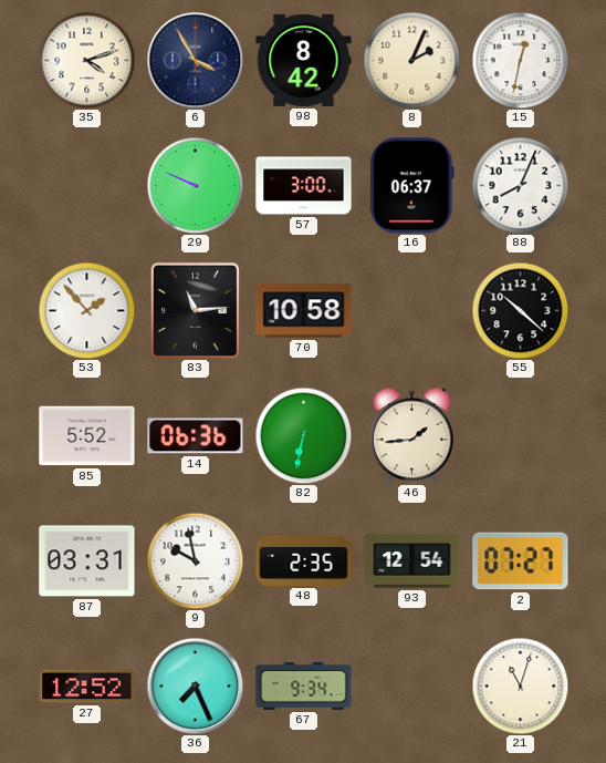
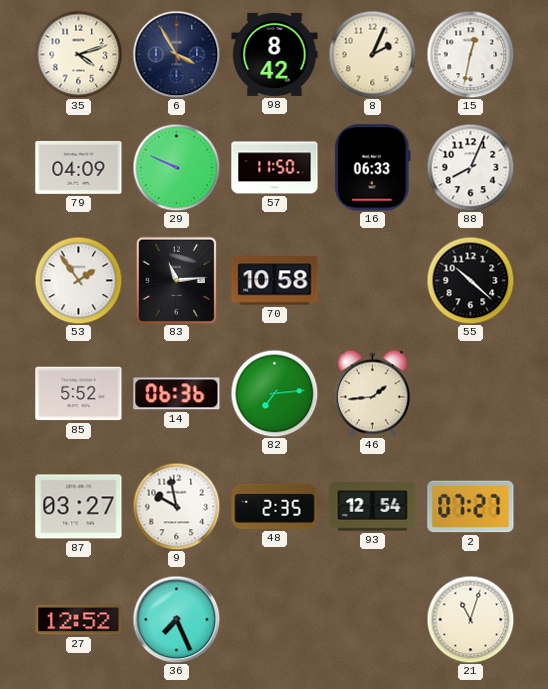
79: none -> 04:09
57: 3:00 -> 11:50
16: 06:37 -> 06:33
53: 1:53 -> 1:54
82: 6:32 -> 7:14
87: 03:31 -> 03:27
67: 9:34 -> none
